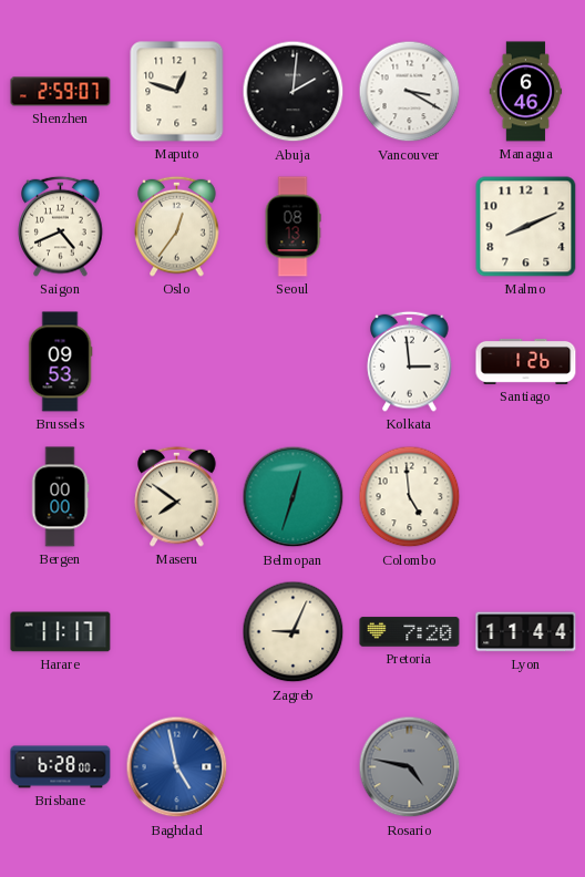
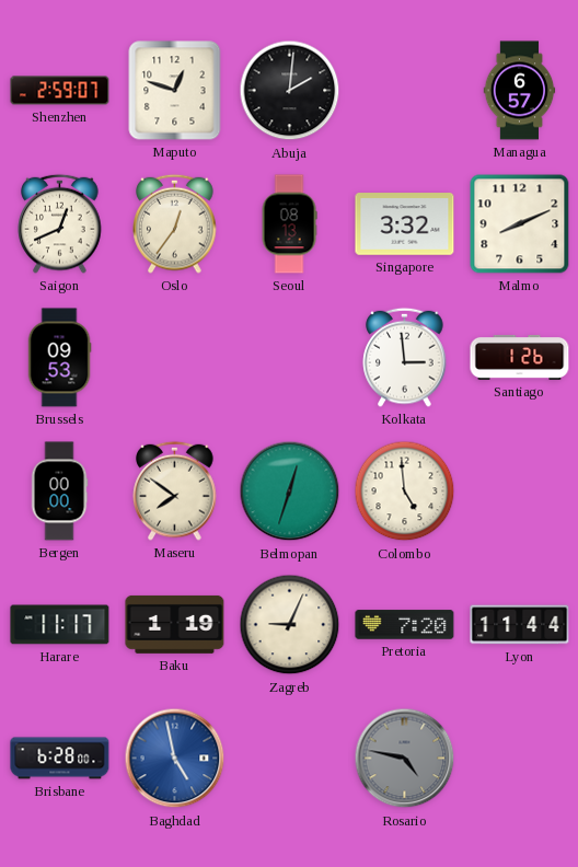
Vancouver: 3:20 -> none
Managua: 6:46 -> 6:57
Saigon: 4:41 -> 12:41
Singapore: none -> 3:32
Baku: none -> 1:19
